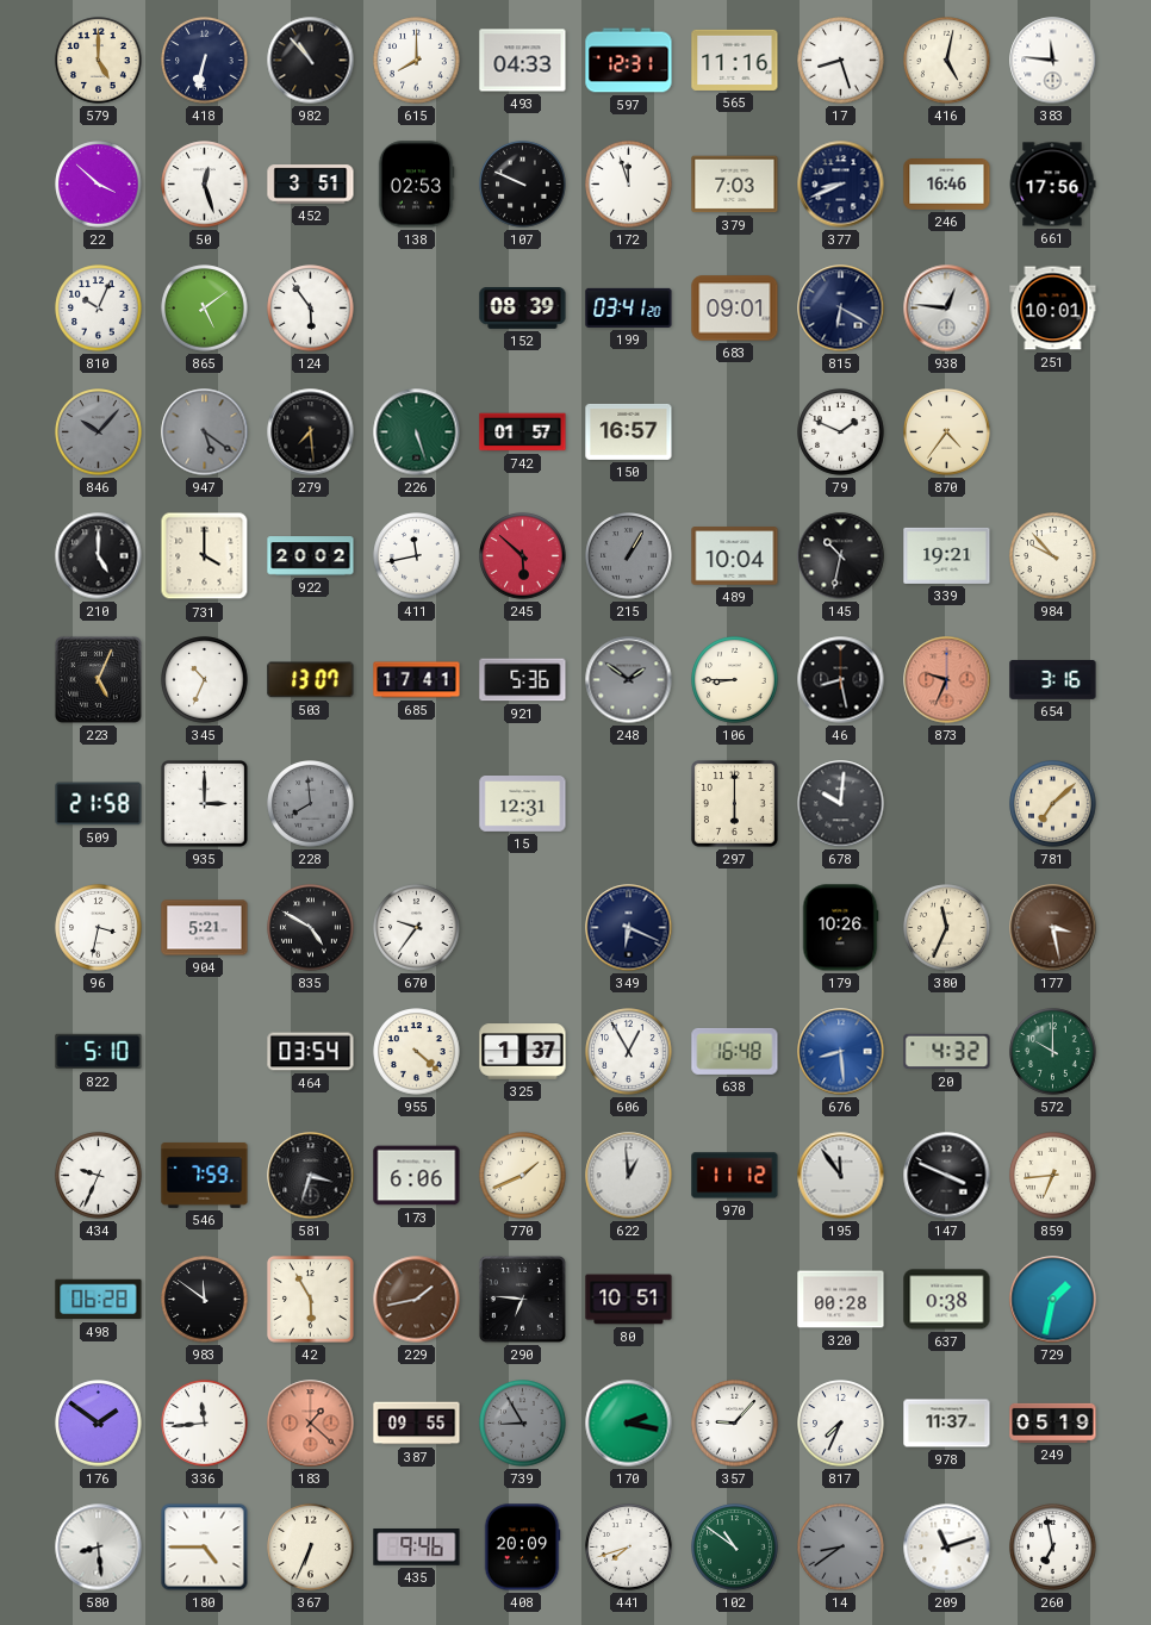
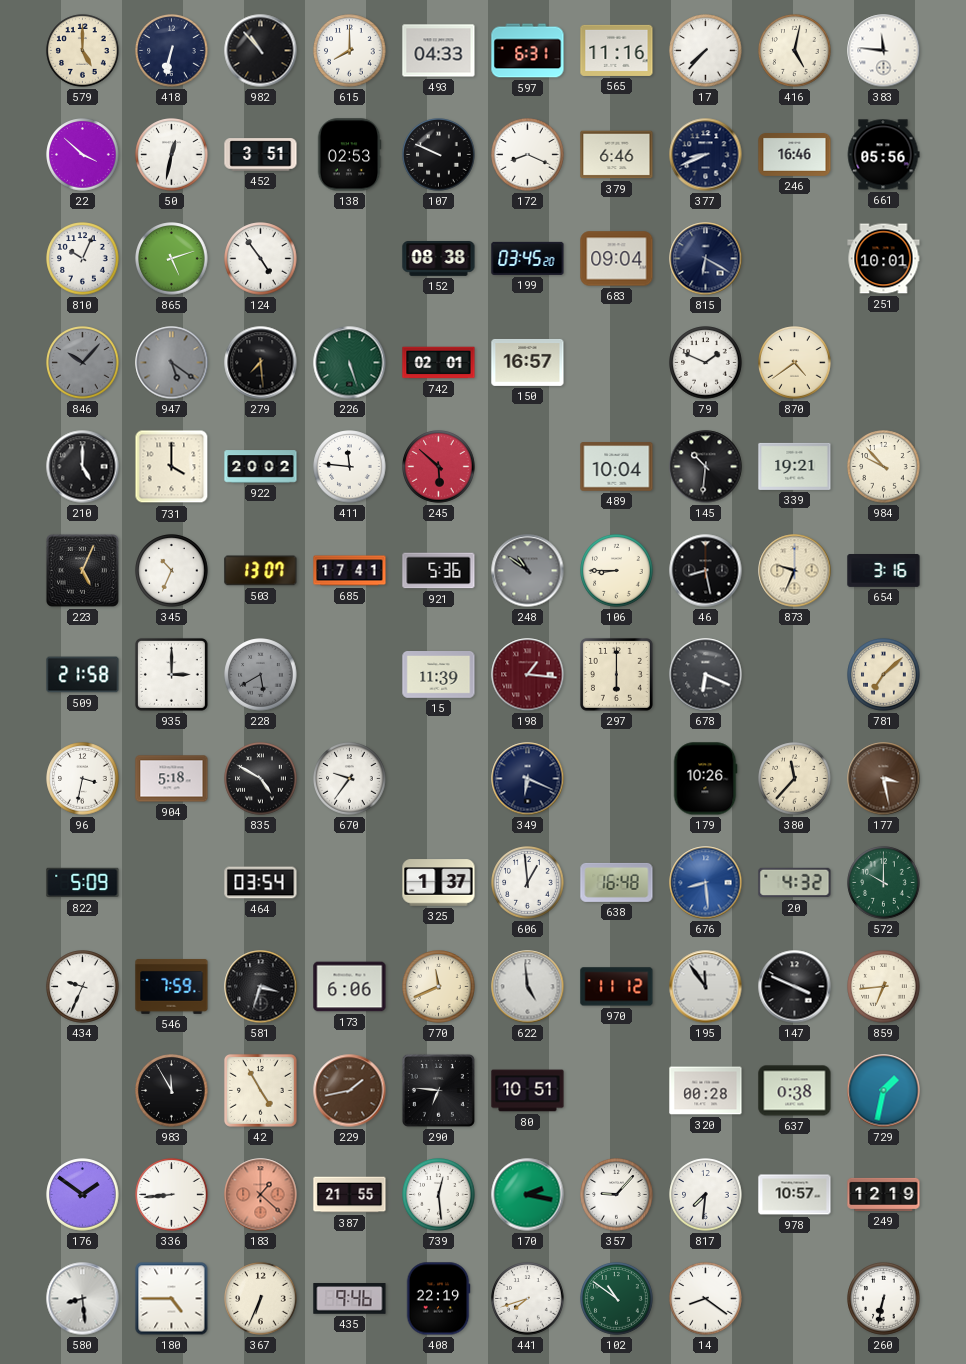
597: 12:31 -> 6:31
17: 8:27 -> 7:37
50: 12:27 -> 12:32
172: 11:57 -> 8:19
379: 7:03 -> 6:46
661: 17:56 -> 05:56
865: 5:09 -> 5:12
124: 5:54 -> 4:54
152: 08:39 -> 08:38
199: 03:41 -> 03:45
683: 09:01 -> 09:04
938: 12:46 -> none
742: 01:57 -> 02:01
870: 4:36 -> 4:39
411: 11:43 -> 11:46
215: 1:05 -> none
145: 10:32 -> 10:31
248: 1:51 -> 10:51
873 dial: salmon -> cream
228: 7:59 -> 5:40
15: 12:31 -> 11:39
198: none -> 1:16
678: 10:01 -> 6:19
904: 5:21 -> 5:18
380: 11:34 -> 11:37
822: 5:10 -> 5:09
955: 4:22 -> none
606: 12:55 -> 12:59
770: 1:41 -> 11:41
622: 12:59 -> 4:59
498: 06:28 -> none
983: 11:51 -> 11:55
42: 5:55 -> 4:55
336: 11:44 -> 8:44
387: 09:55 -> 21:55
739: 8:55 -> 12:29
739 dial: grey -> white
817: 7:34 -> 7:31
978: 11:37 -> 10:57
249: 05:19 -> 12:19
408: 20:09 -> 22:19
14: 8:39 -> 8:21
14 dial: grey -> white
209: 11:12 -> none
260: 6:58 -> 6:32
